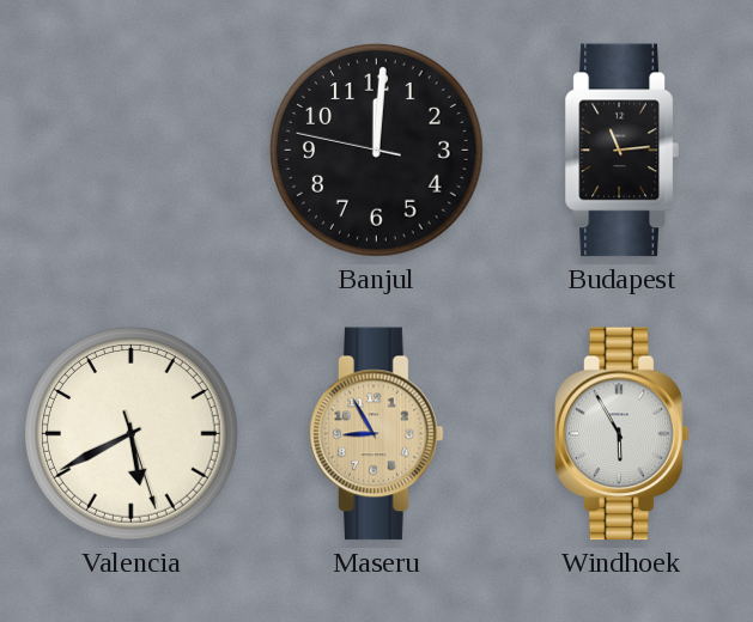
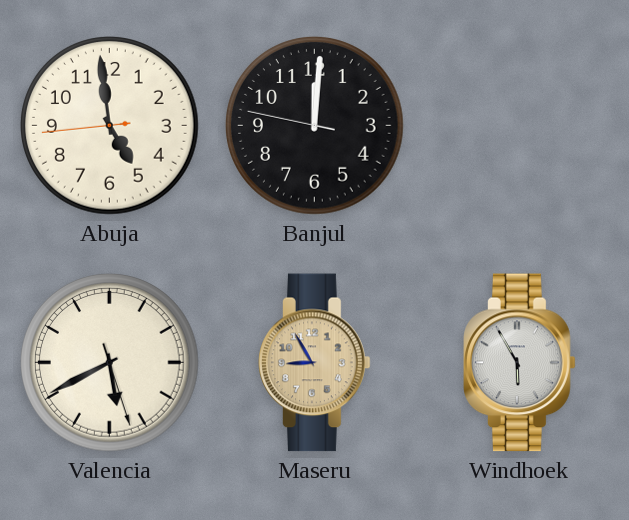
Abuja: none -> 4:58
Budapest: 11:14 -> none
